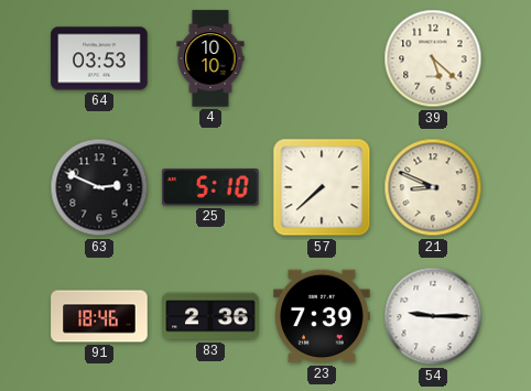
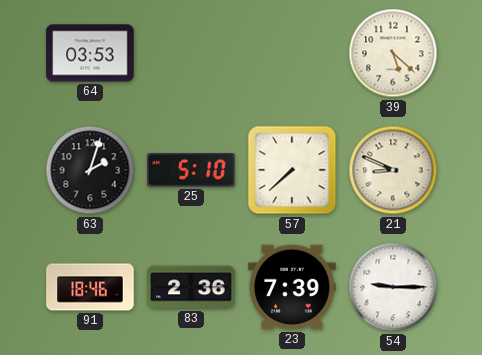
4: 10:10 -> none
63: 2:49 -> 2:03
